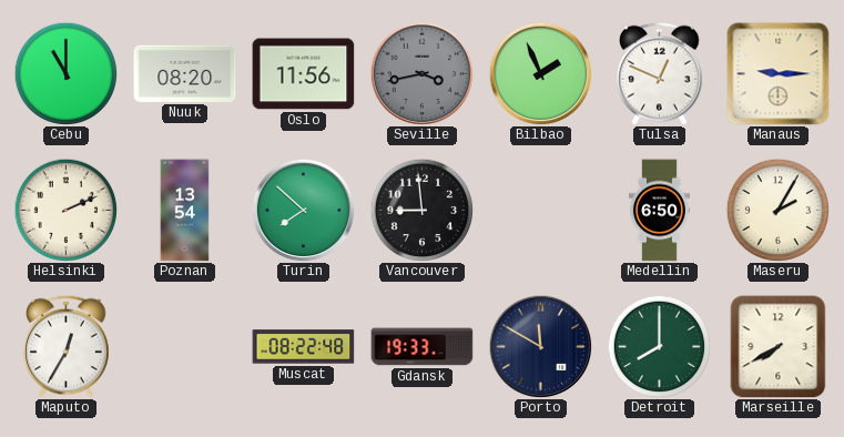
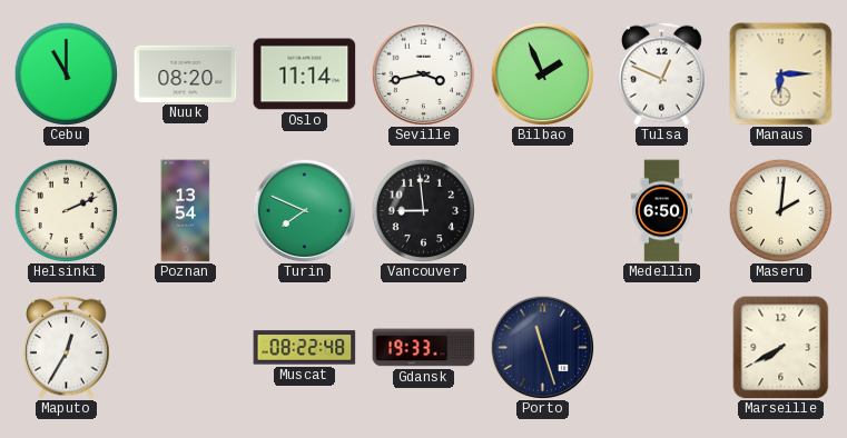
Oslo: 11:56 -> 11:14
Seville dial: grey -> white
Manaus: 9:15 -> 6:15
Turin: 7:52 -> 7:49
Maseru: 2:05 -> 2:01
Porto: 11:50 -> 11:27
Detroit: 8:00 -> none
